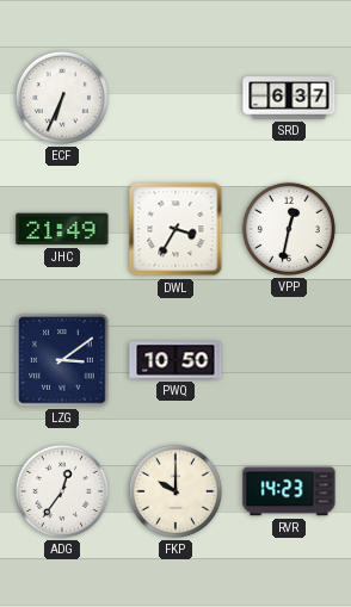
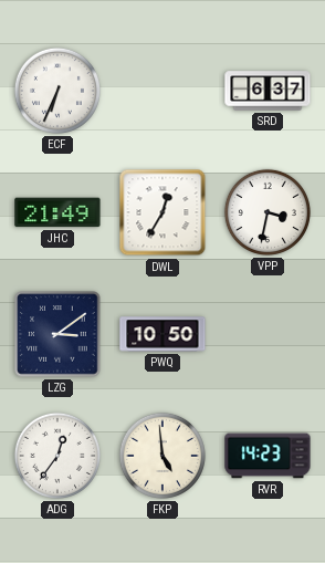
DWL: 3:35 -> 12:35
VPP: 12:32 -> 3:32
FKP: 10:00 -> 4:59
